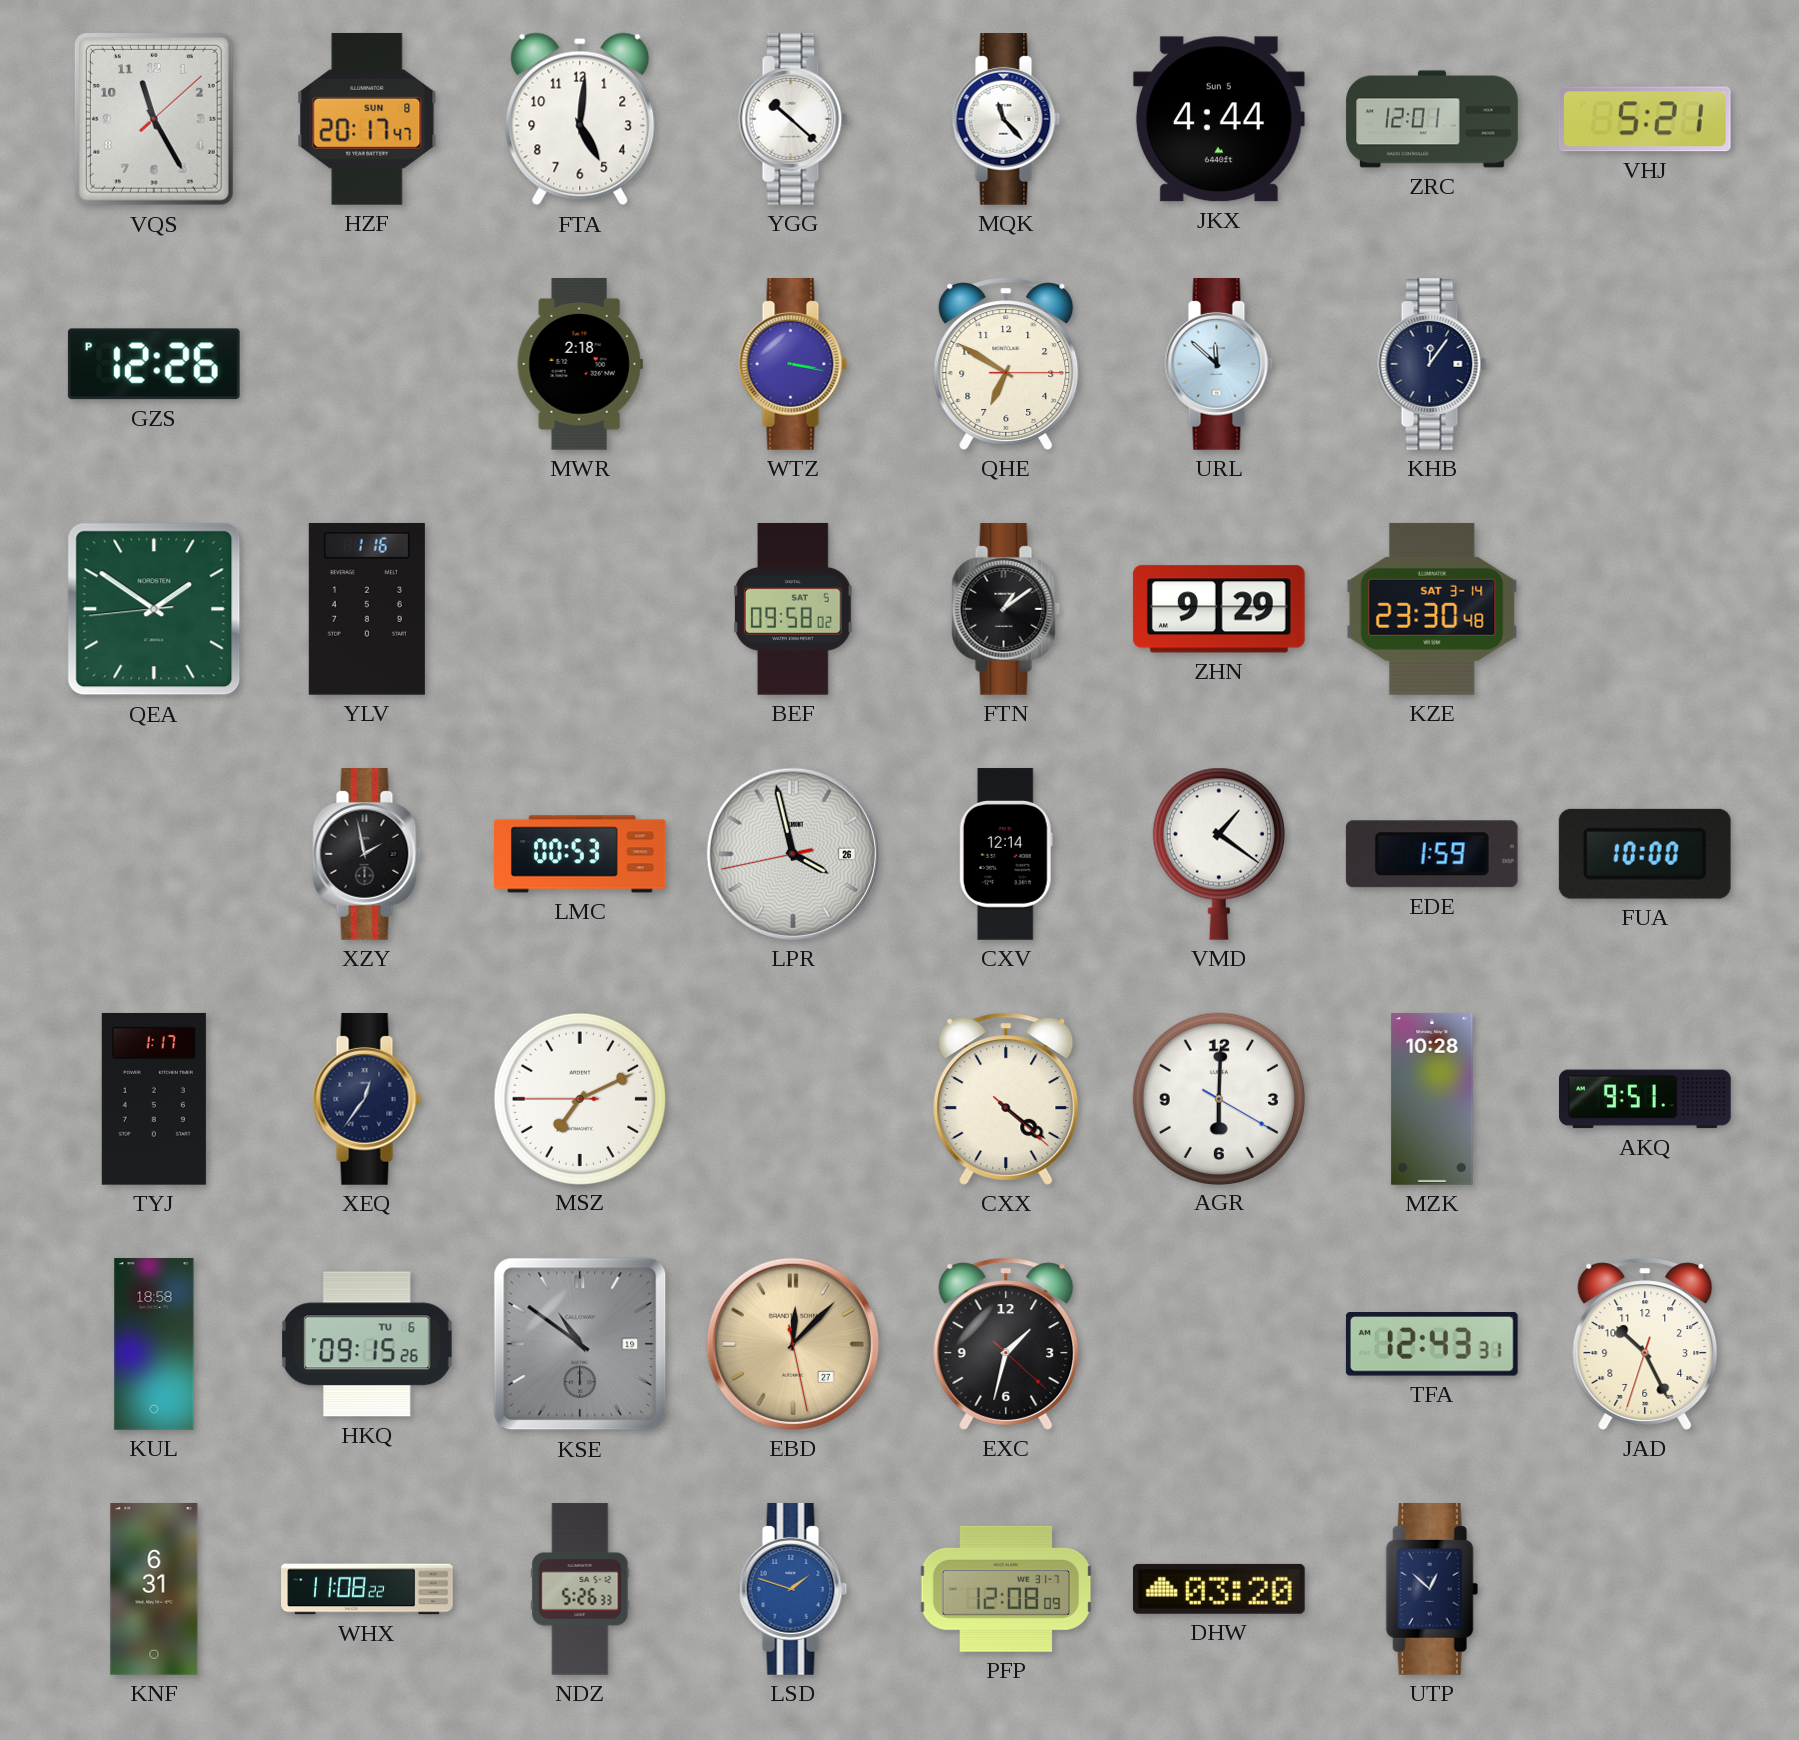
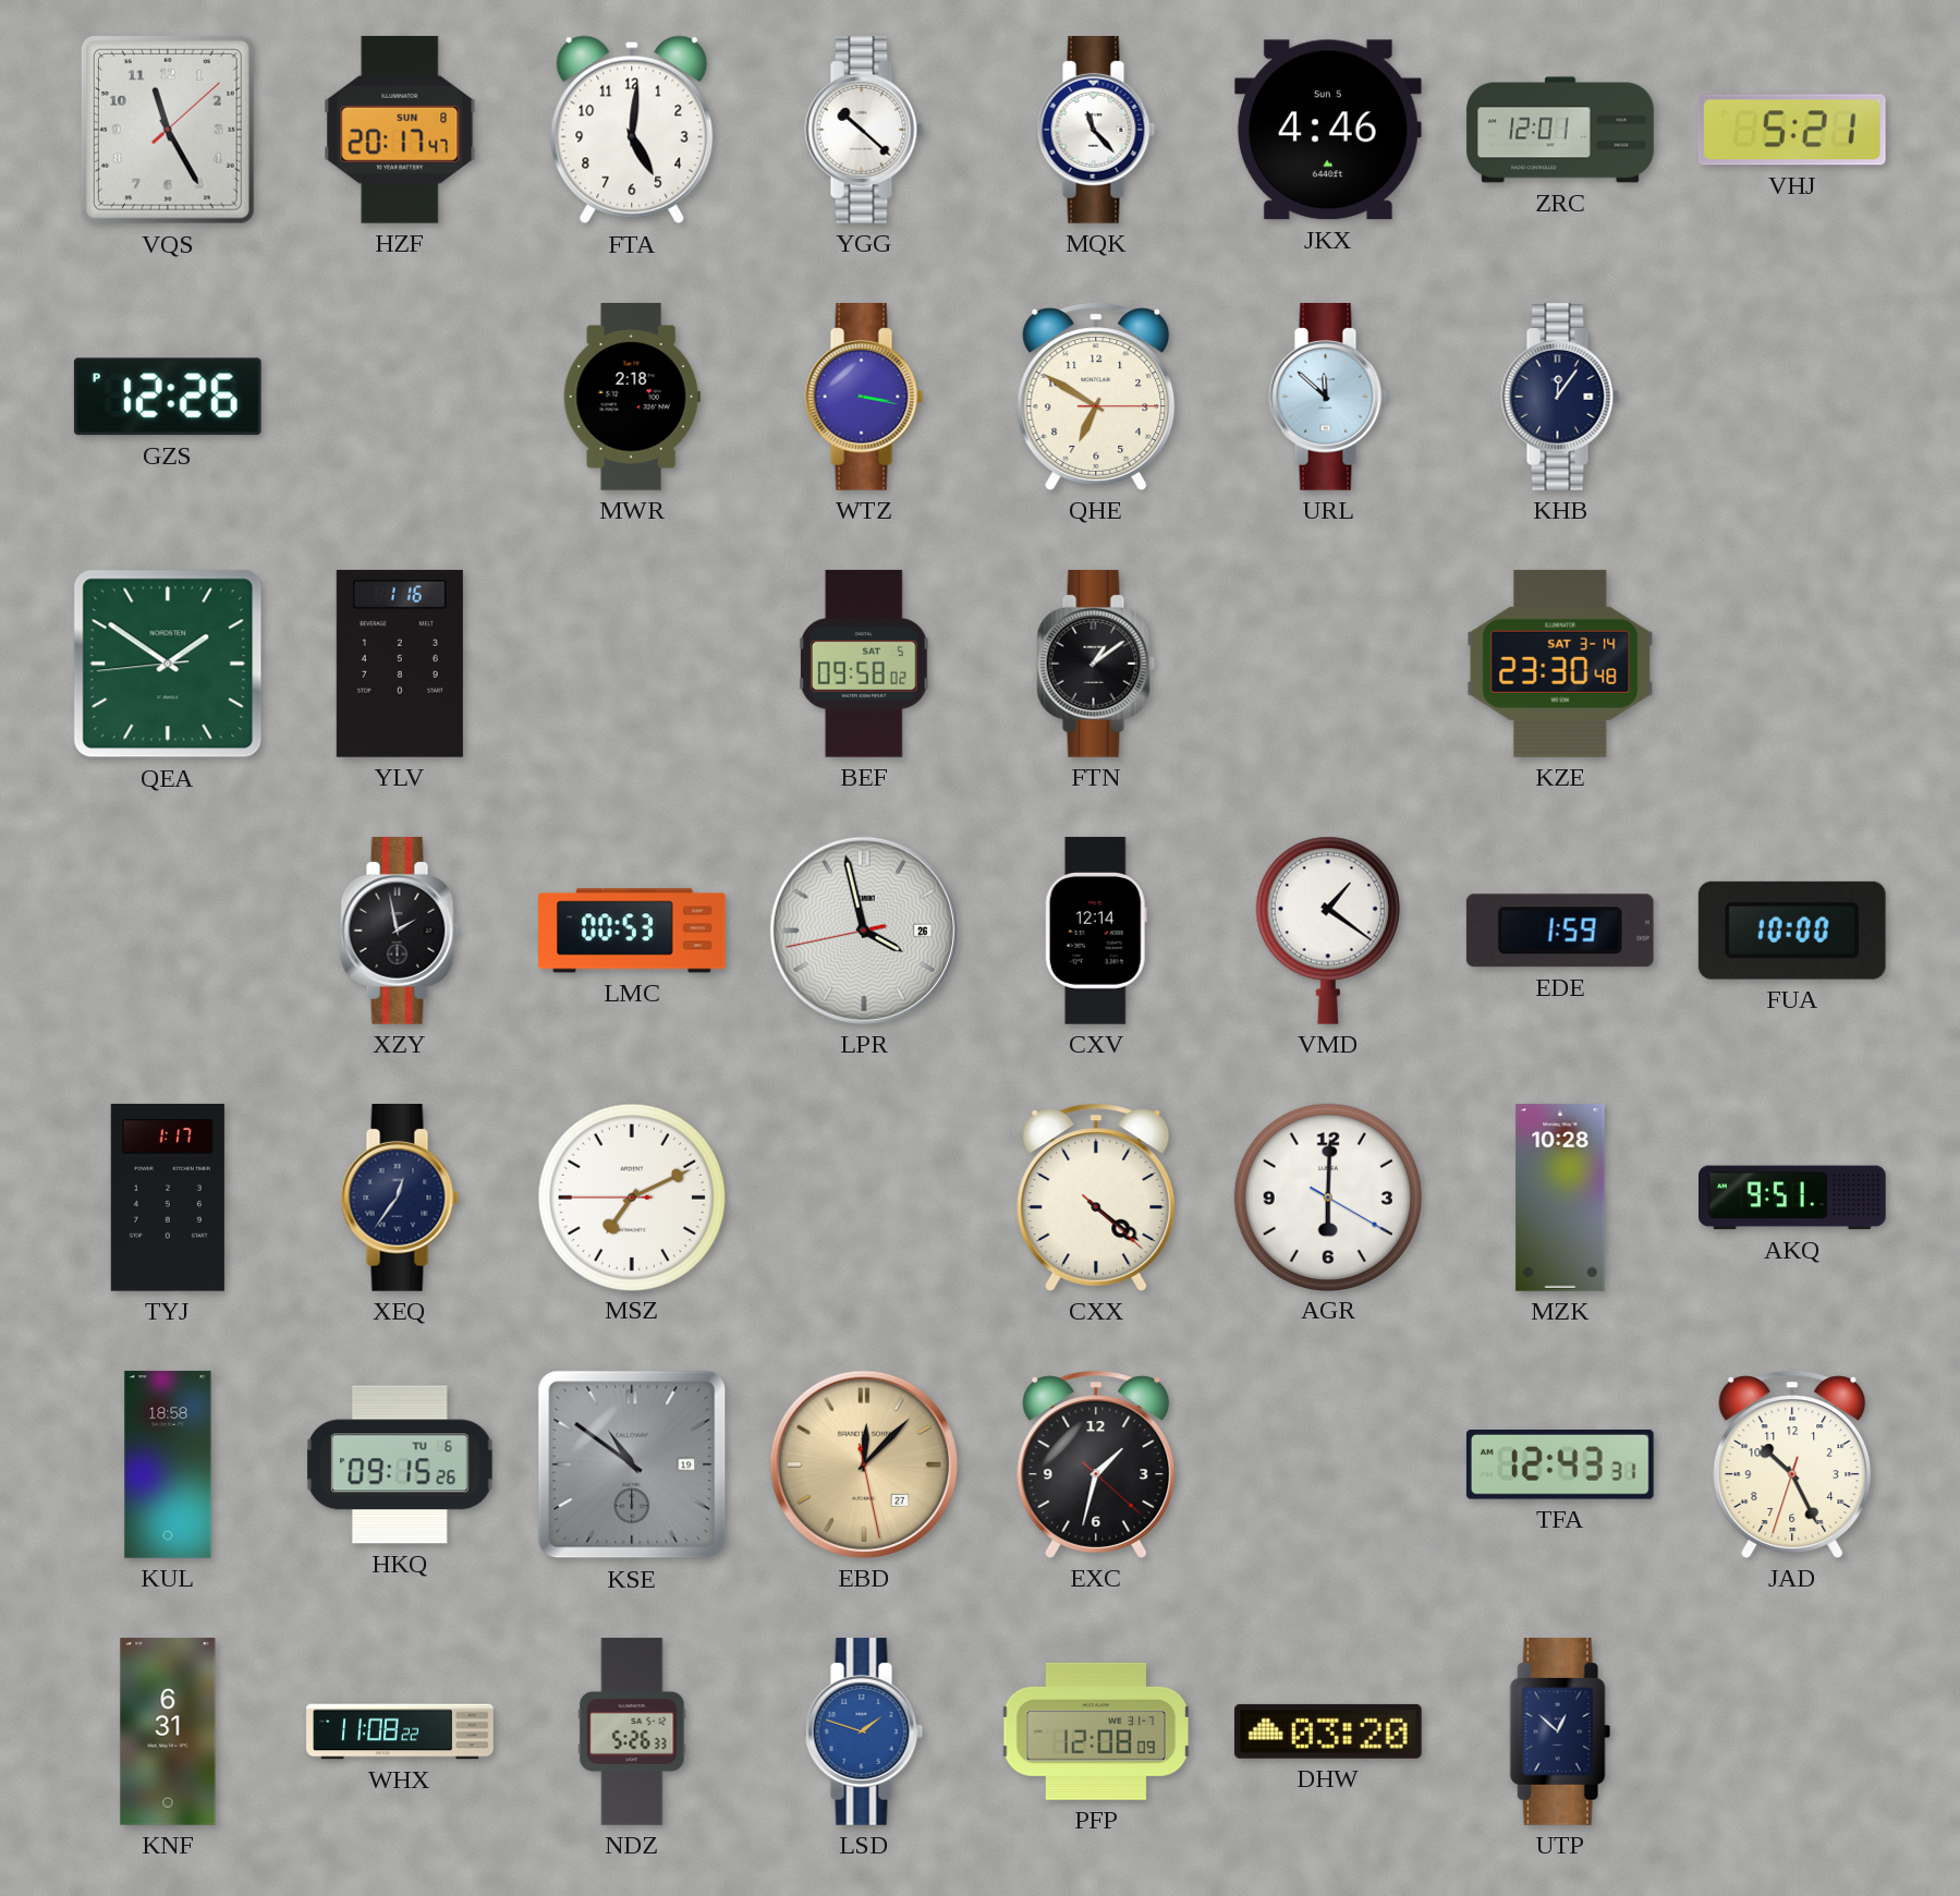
JKX: 4:44 -> 4:46
ZHN: 9:29 -> none
